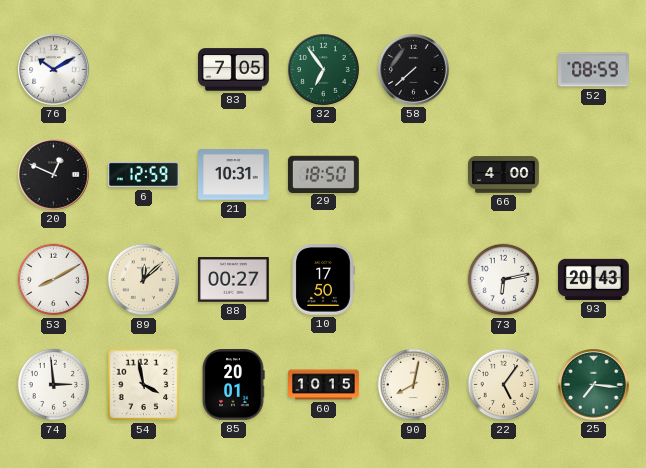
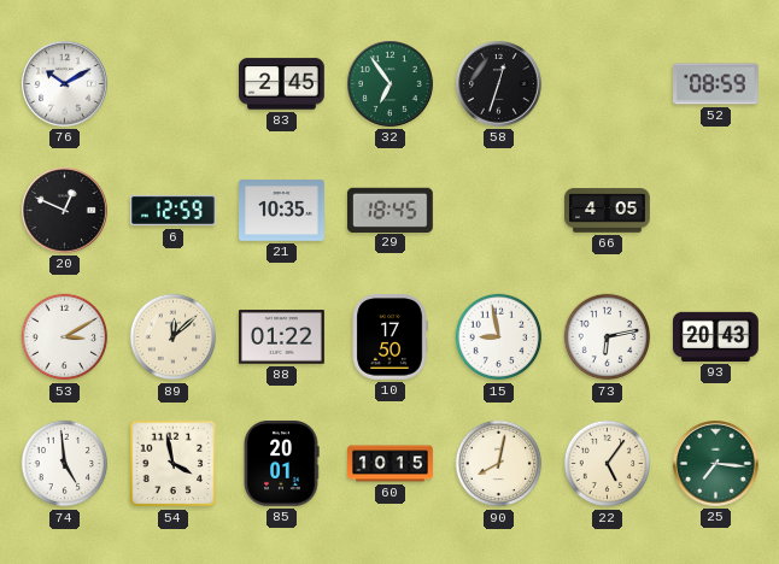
83: 7:05 -> 2:45
58: 7:38 -> 12:33
21: 10:31 -> 10:35
29: 18:50 -> 18:45
66: 4:00 -> 4:05
53: 8:10 -> 3:10
88: 00:27 -> 01:22
15: none -> 8:58
74: 2:59 -> 4:59
